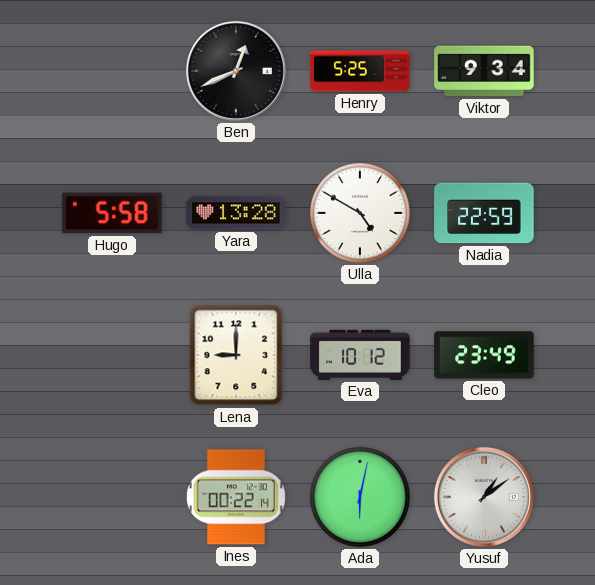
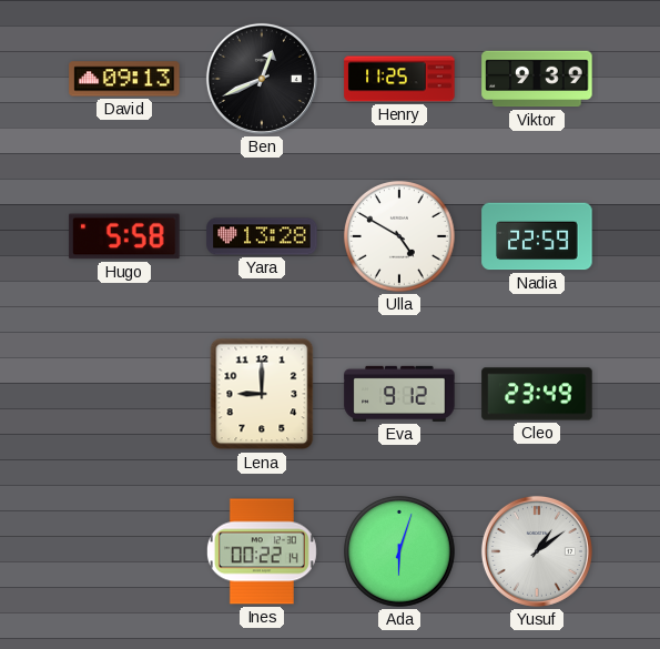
David: none -> 09:13
Henry: 5:25 -> 11:25
Viktor: 9:34 -> 9:39
Eva: 10:12 -> 9:12
Ada: 6:02 -> 6:03
